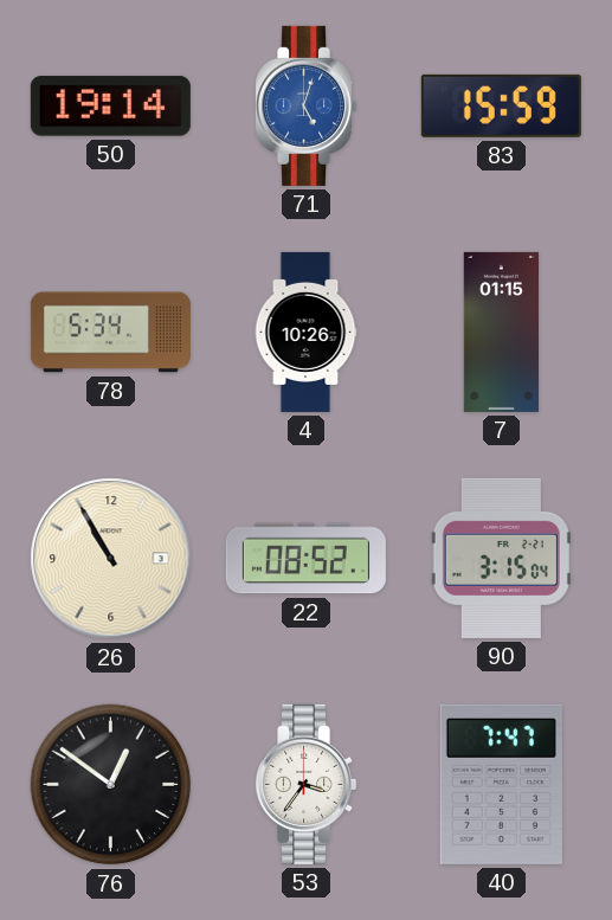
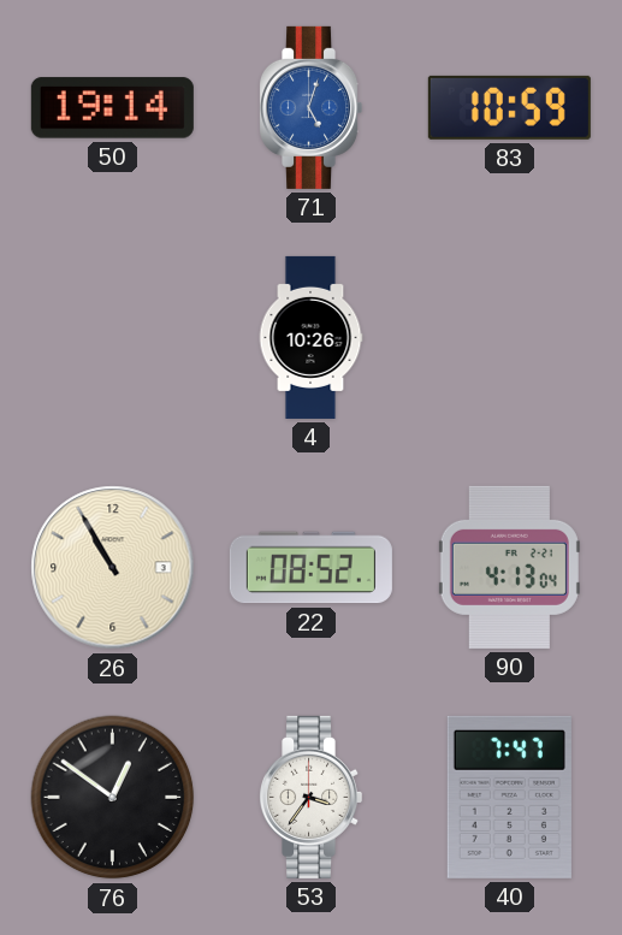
83: 15:59 -> 10:59
78: 5:34 -> none
7: 01:15 -> none
90: 3:15 -> 4:13
